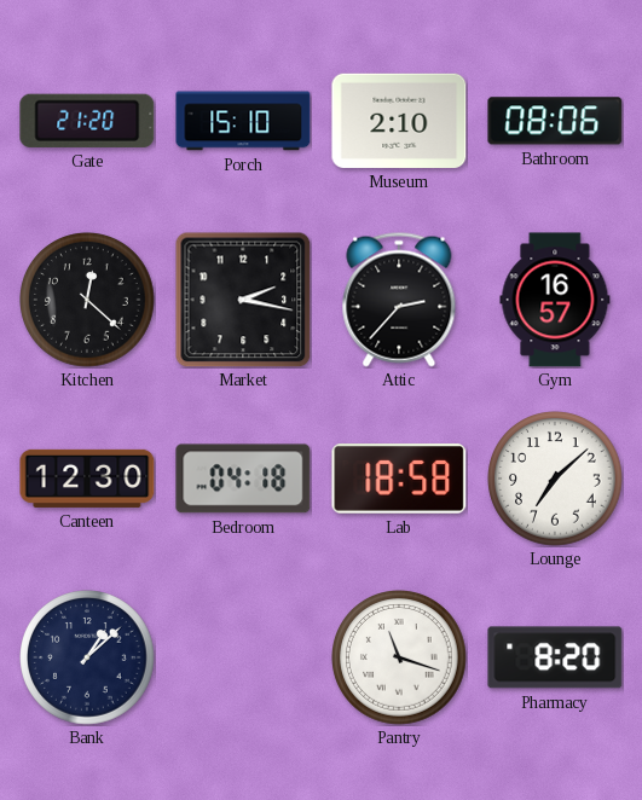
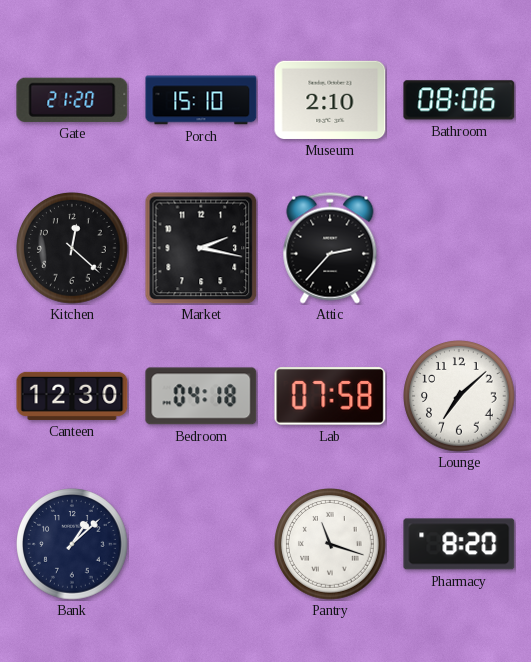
Gym: 16:57 -> none
Lab: 18:58 -> 07:58
